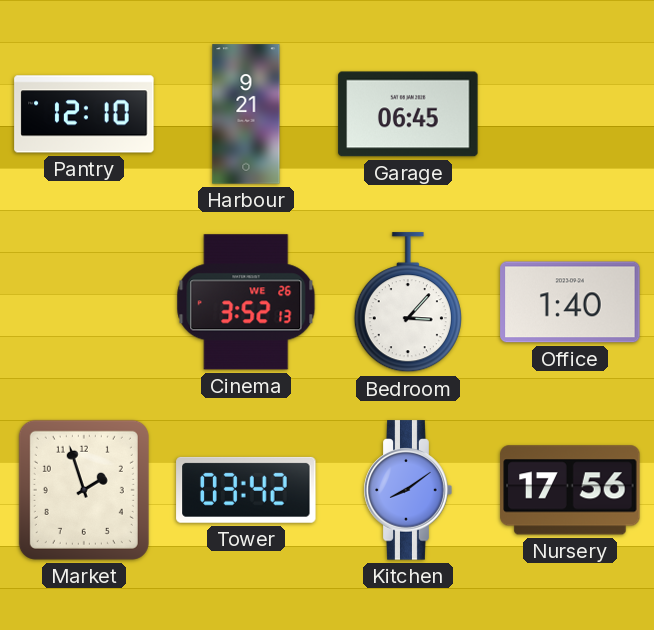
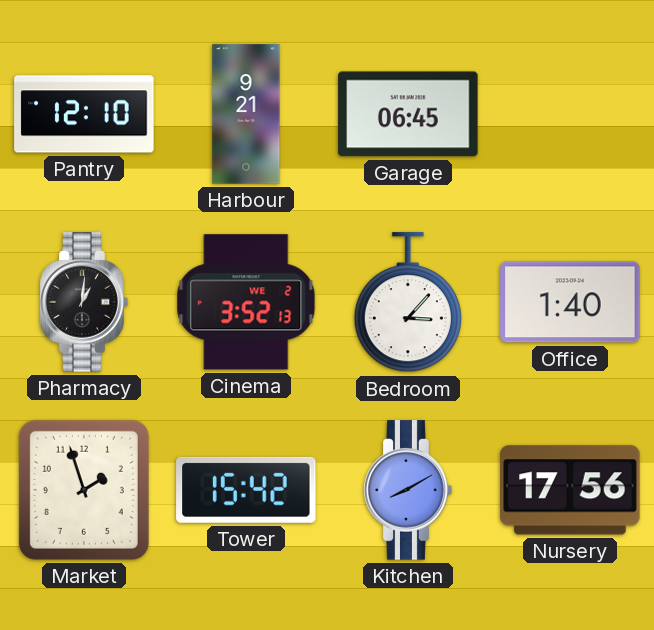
Pharmacy: none -> 1:01
Cinema date: WE 26 -> WE 2
Tower: 03:42 -> 15:42
Kitchen: 8:09 -> 8:10
